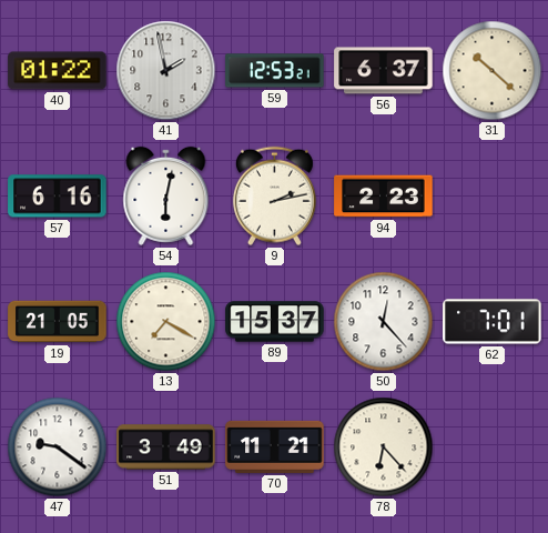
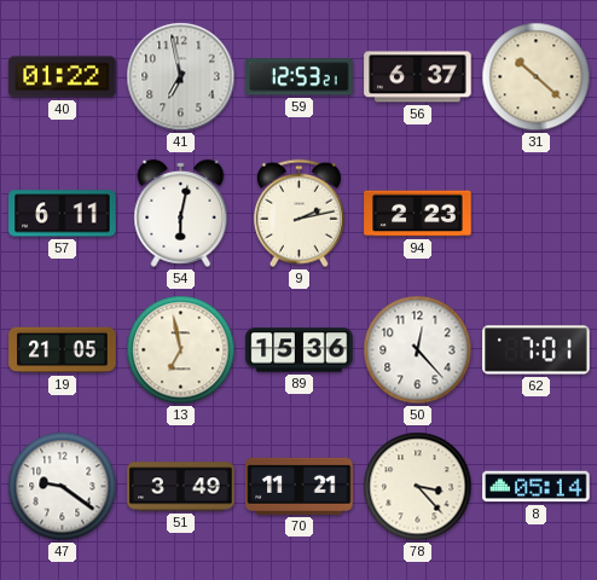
41: 1:58 -> 6:58
57: 6:16 -> 6:11
13: 7:20 -> 6:58
89: 15:37 -> 15:36
78: 6:23 -> 3:23
8: none -> 05:14
